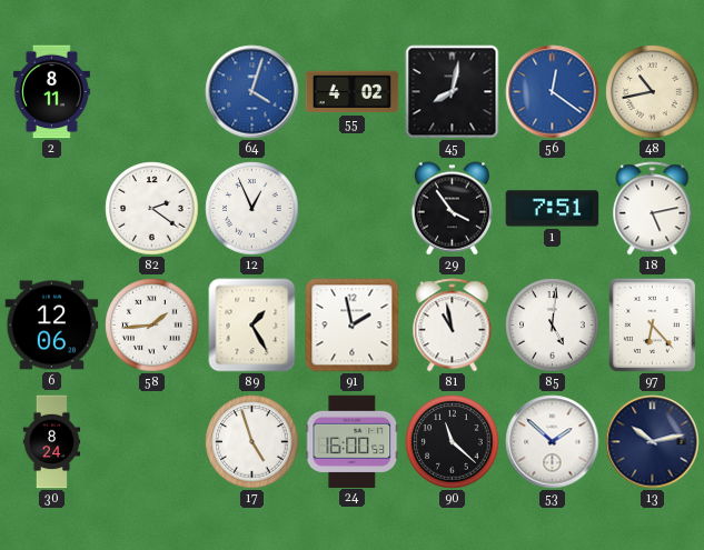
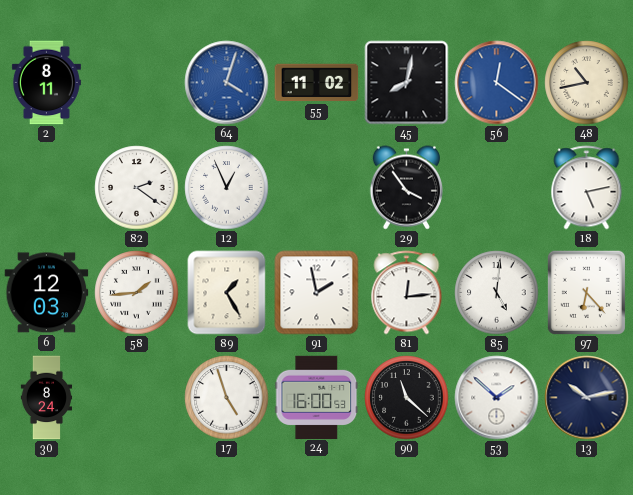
55: 4:02 -> 11:02
1: 7:51 -> none
6: 12:06 -> 12:03
81: 10:58 -> 12:14
